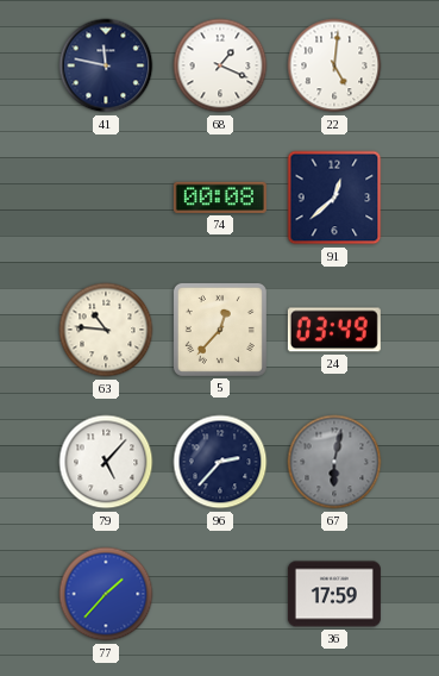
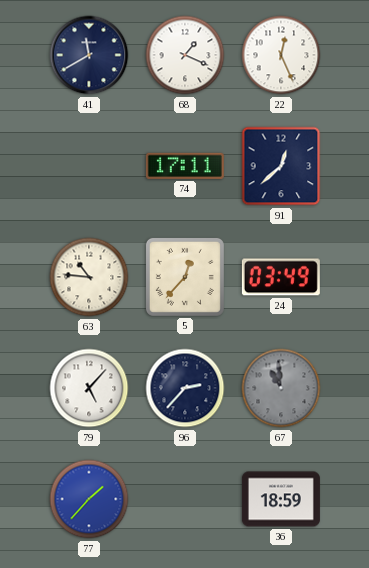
41: 11:47 -> 11:40
22: 5:01 -> 12:26
74: 00:08 -> 17:11
67: 6:02 -> 10:59
36: 17:59 -> 18:59
